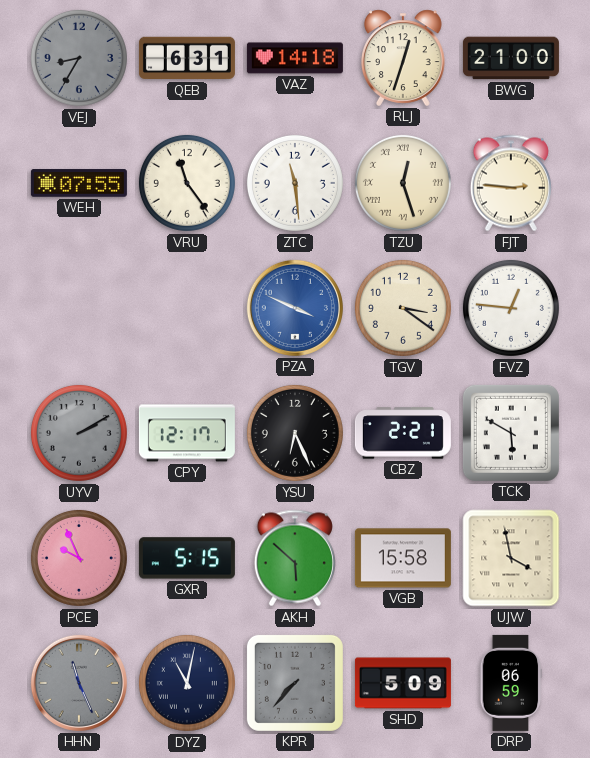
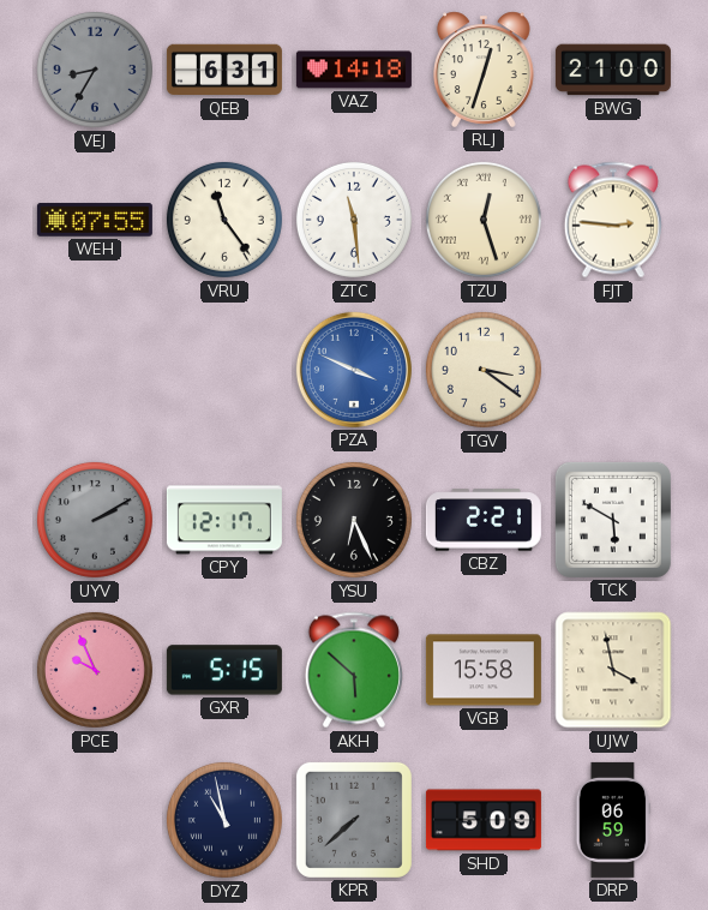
FVZ: 12:46 -> none
HHN: 11:26 -> none
DYZ: 11:02 -> 10:58
KPR: 7:37 -> 7:38
